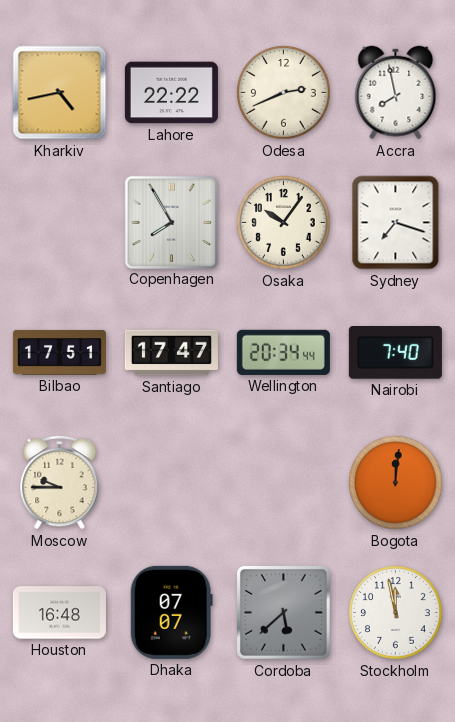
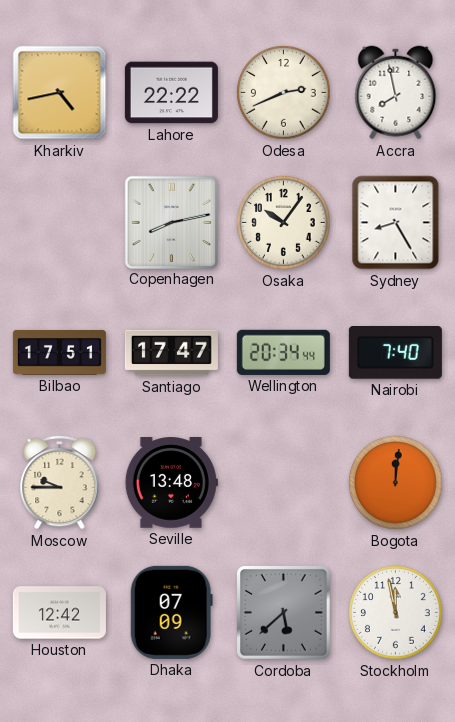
Copenhagen: 7:55 -> 8:13
Sydney: 7:18 -> 8:25
Seville: none -> 13:48
Houston: 16:48 -> 12:42
Dhaka: 07:07 -> 07:09
